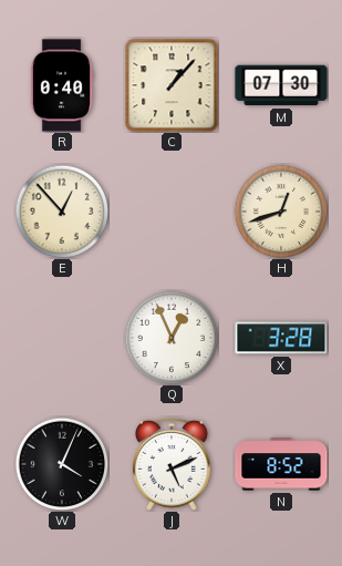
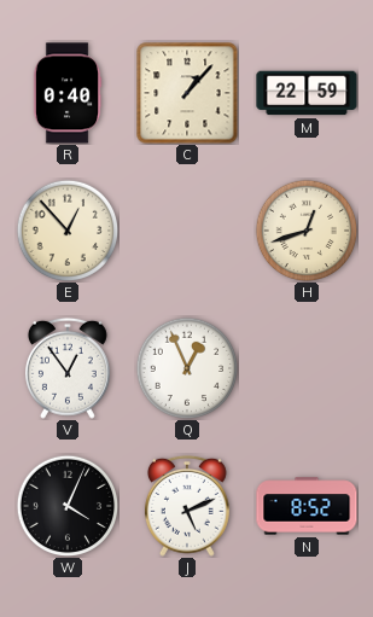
M: 07:30 -> 22:59
V: none -> 12:54
X: 3:28 -> none
